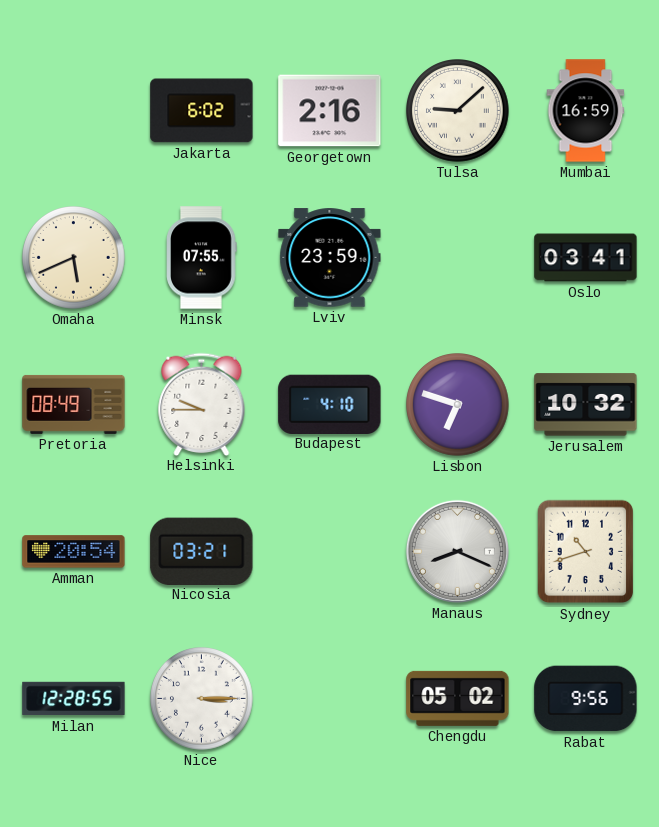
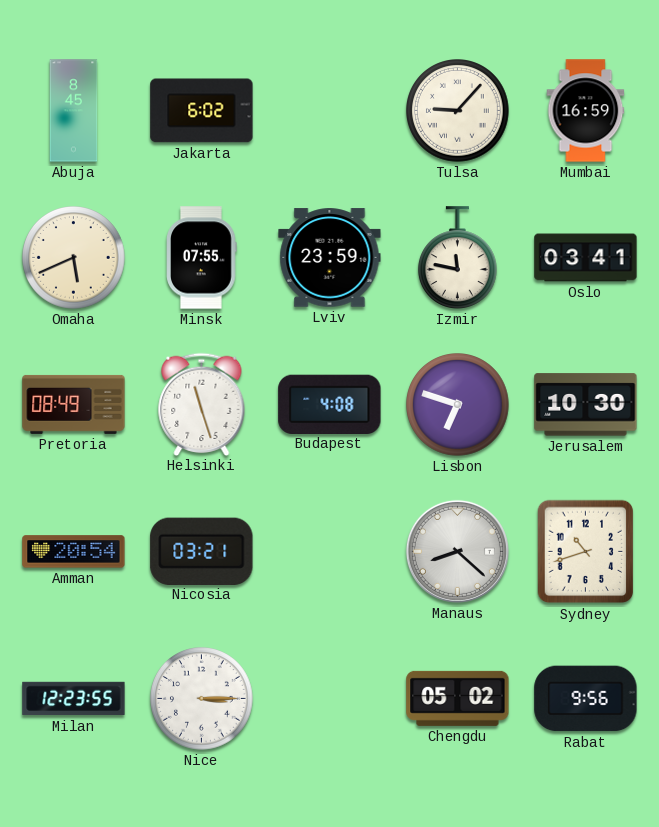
Abuja: none -> 8:45
Georgetown: 2:16 -> none
Tulsa: 9:08 -> 9:07
Izmir: none -> 11:47
Helsinki: 9:45 -> 11:27
Budapest: 4:10 -> 4:08
Jerusalem: 10:32 -> 10:30
Manaus: 8:19 -> 8:22
Milan: 12:28 -> 12:23
